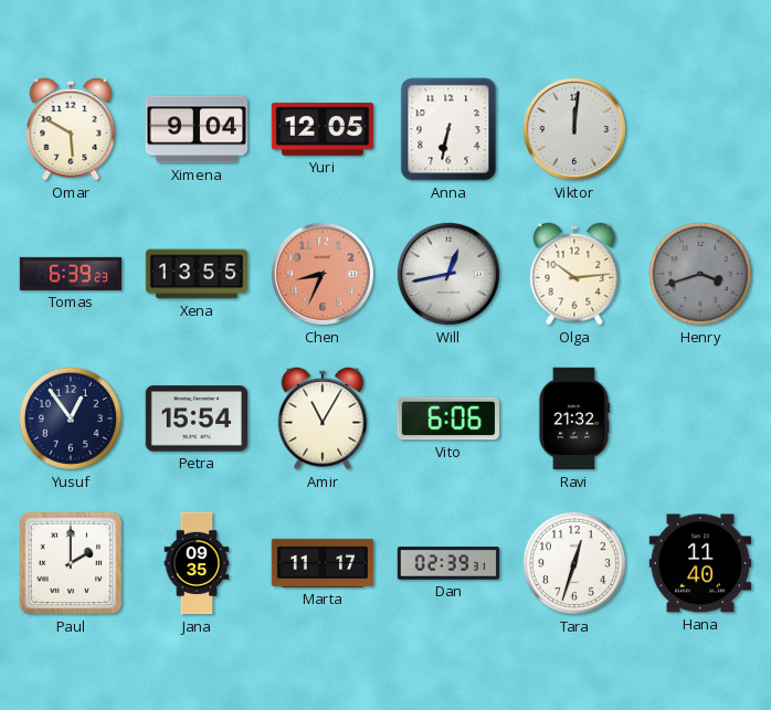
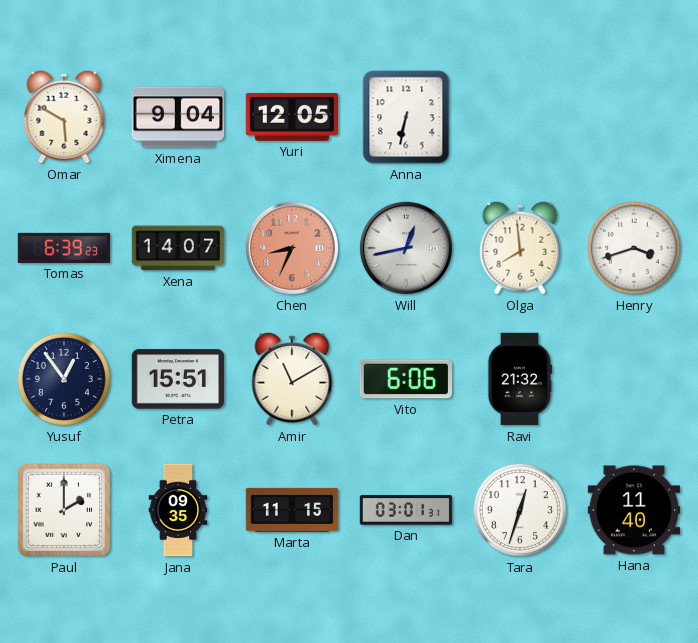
Viktor: 12:01 -> none
Xena: 13:55 -> 14:07
Olga: 10:14 -> 7:59
Henry dial: grey -> white
Petra: 15:54 -> 15:51
Amir: 11:05 -> 11:10
Marta: 11:17 -> 11:15
Dan: 02:39 -> 03:01
